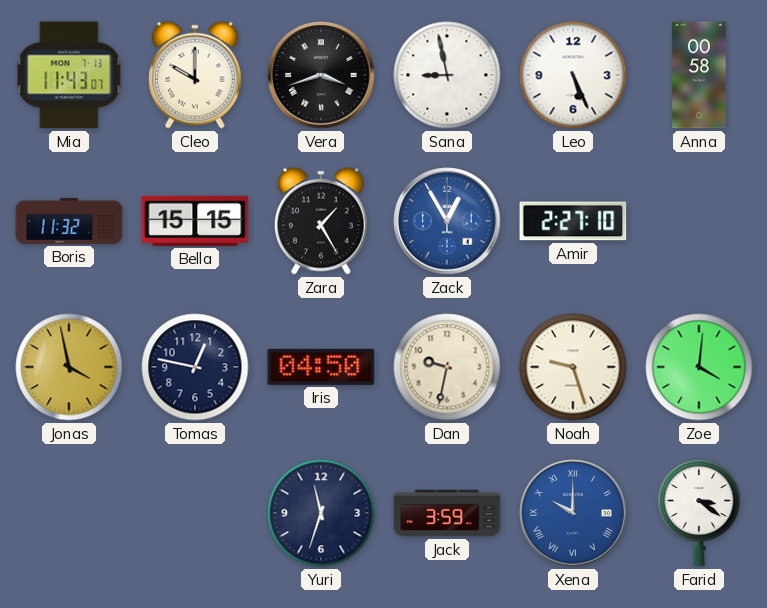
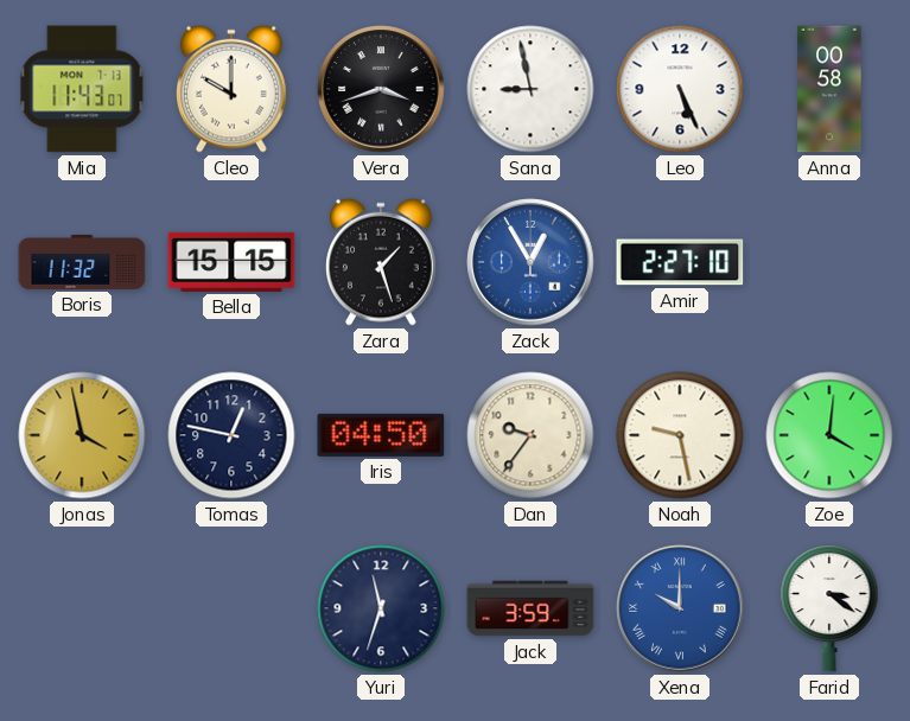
Zara: 1:25 -> 1:27
Dan: 9:32 -> 9:36
Noah: 9:27 -> 9:28
